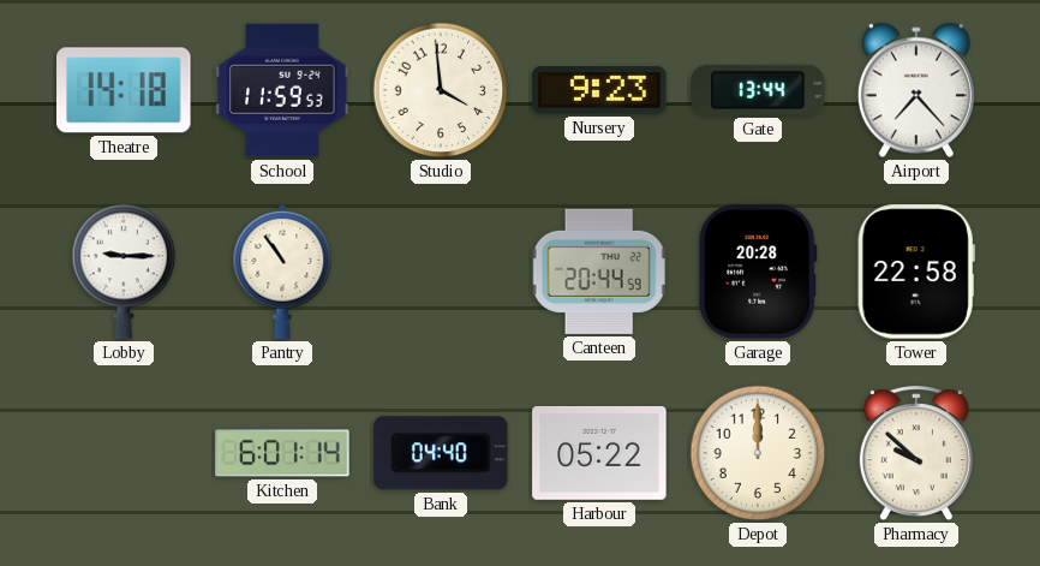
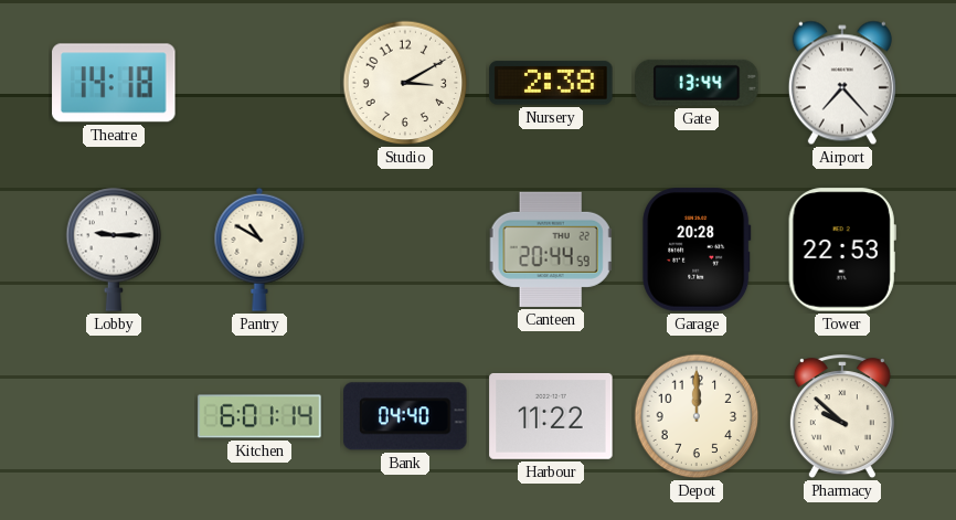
School: 11:59 -> none
Studio: 3:59 -> 3:10
Nursery: 9:23 -> 2:38
Pantry: 10:54 -> 10:50
Tower: 22:58 -> 22:53
Harbour: 05:22 -> 11:22
